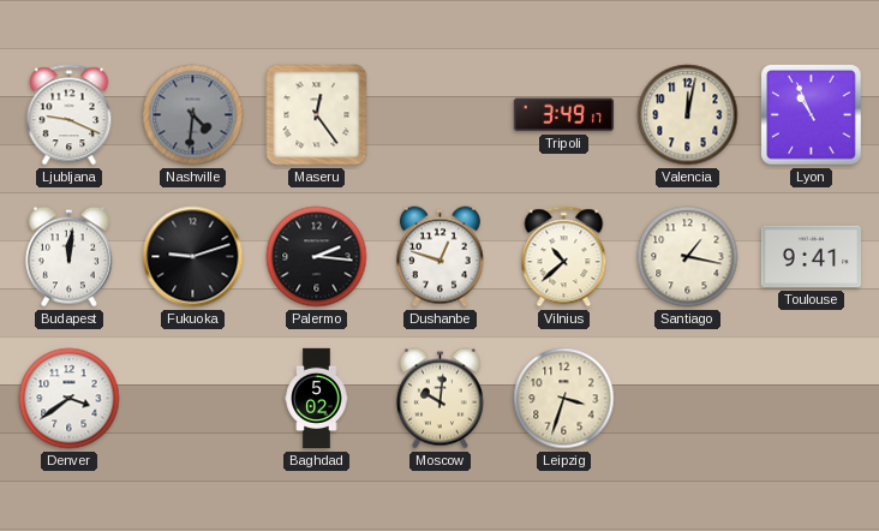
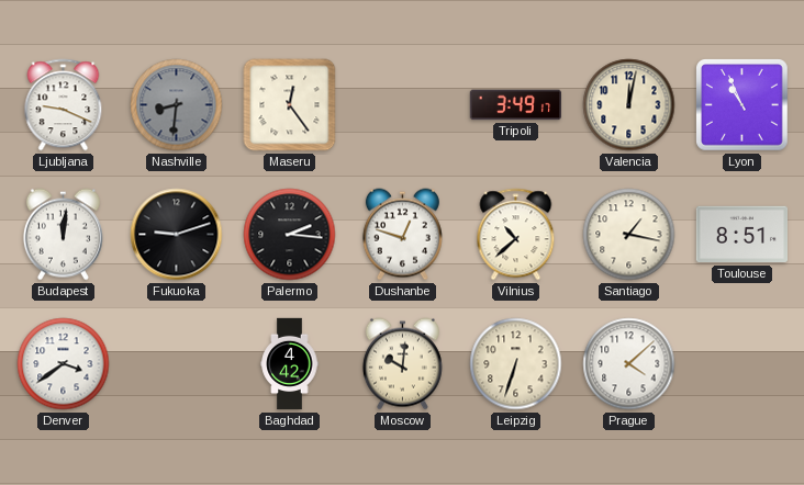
Nashville: 4:31 -> 8:31
Toulouse: 9:41 -> 8:51
Baghdad: 5:02 -> 4:42
Leipzig: 3:33 -> 6:33
Prague: none -> 4:08
